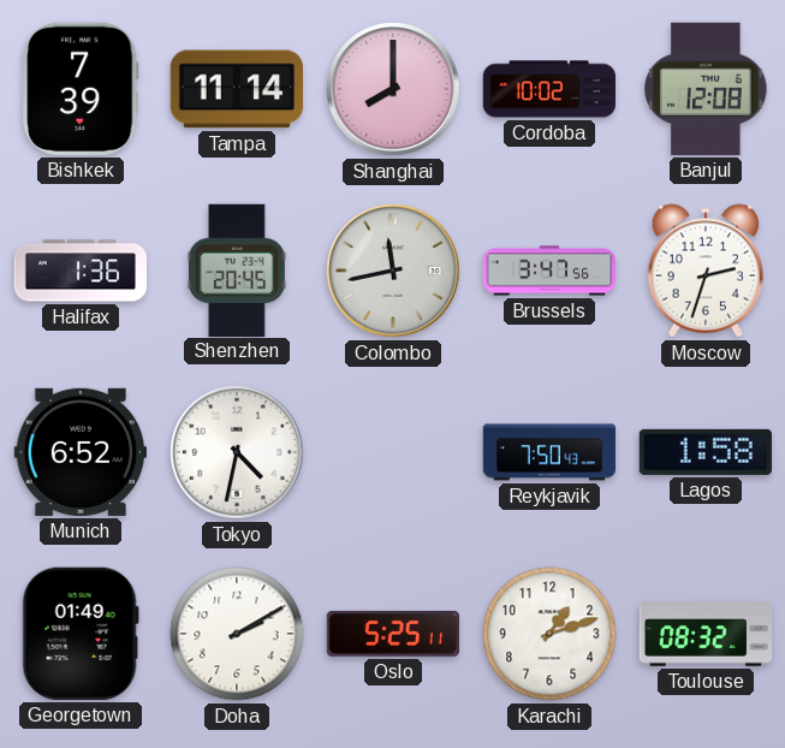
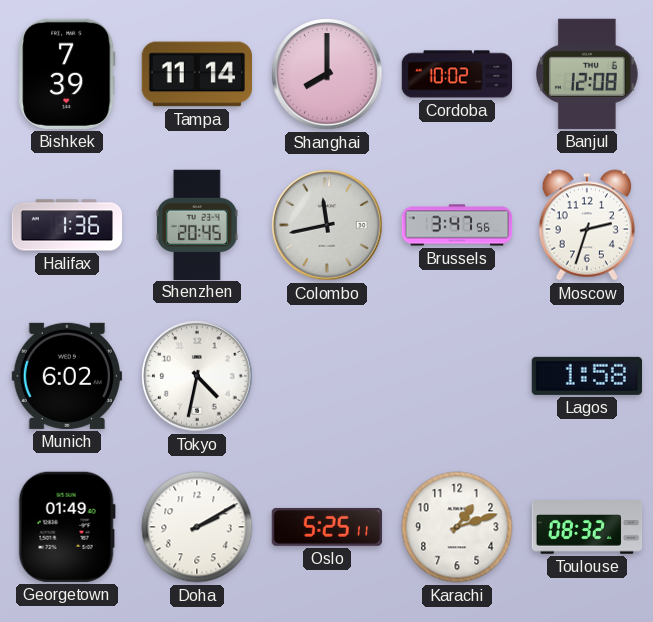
Munich: 6:52 -> 6:02
Reykjavik: 7:50 -> none
